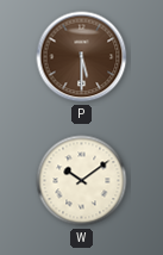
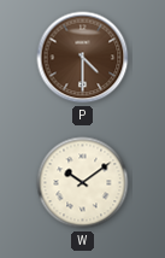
P: 5:30 -> 4:30
